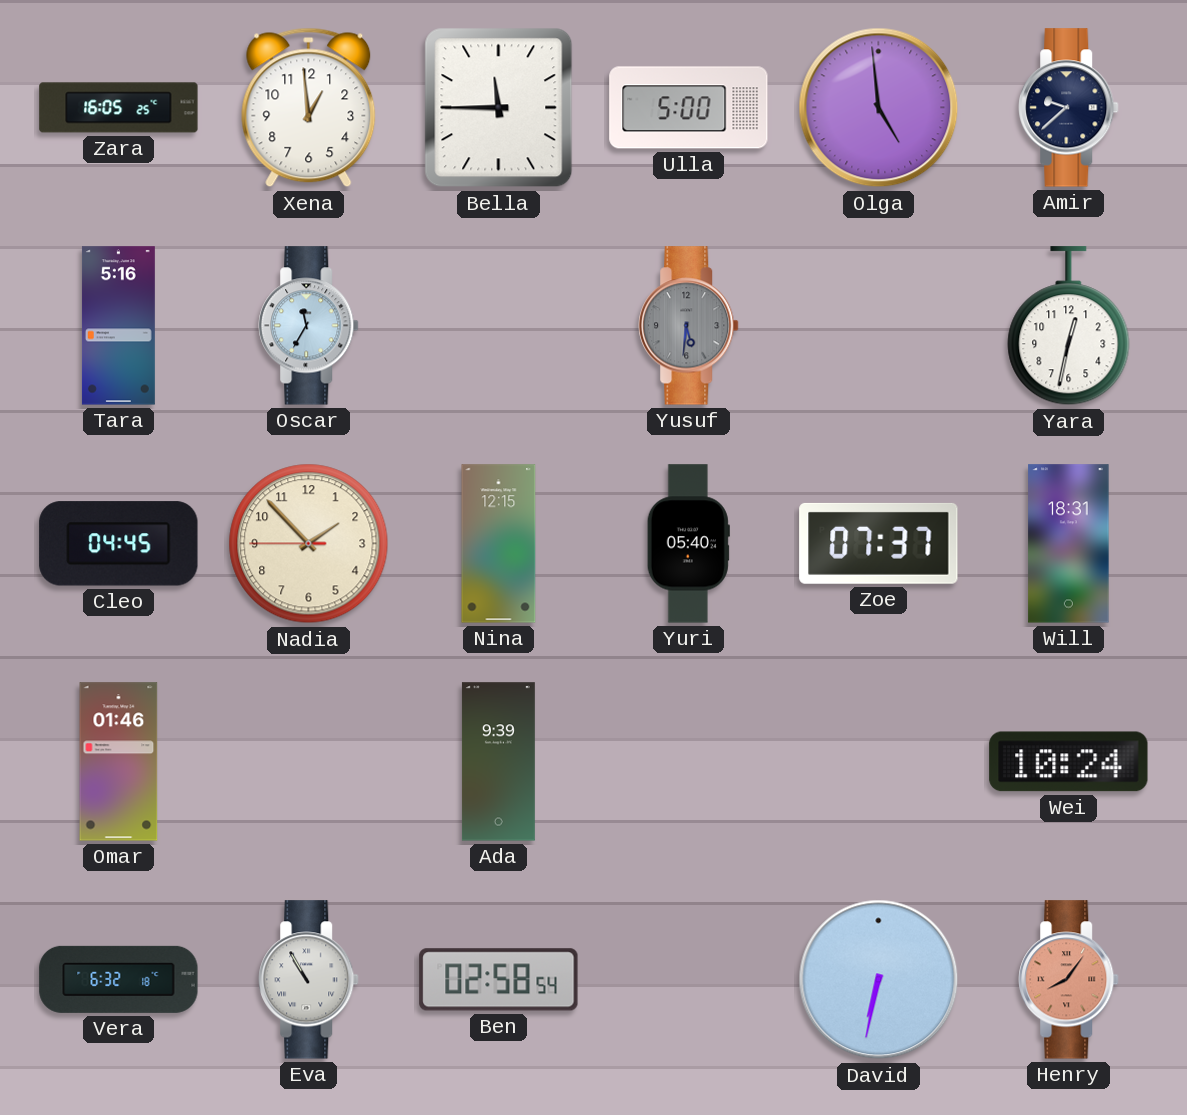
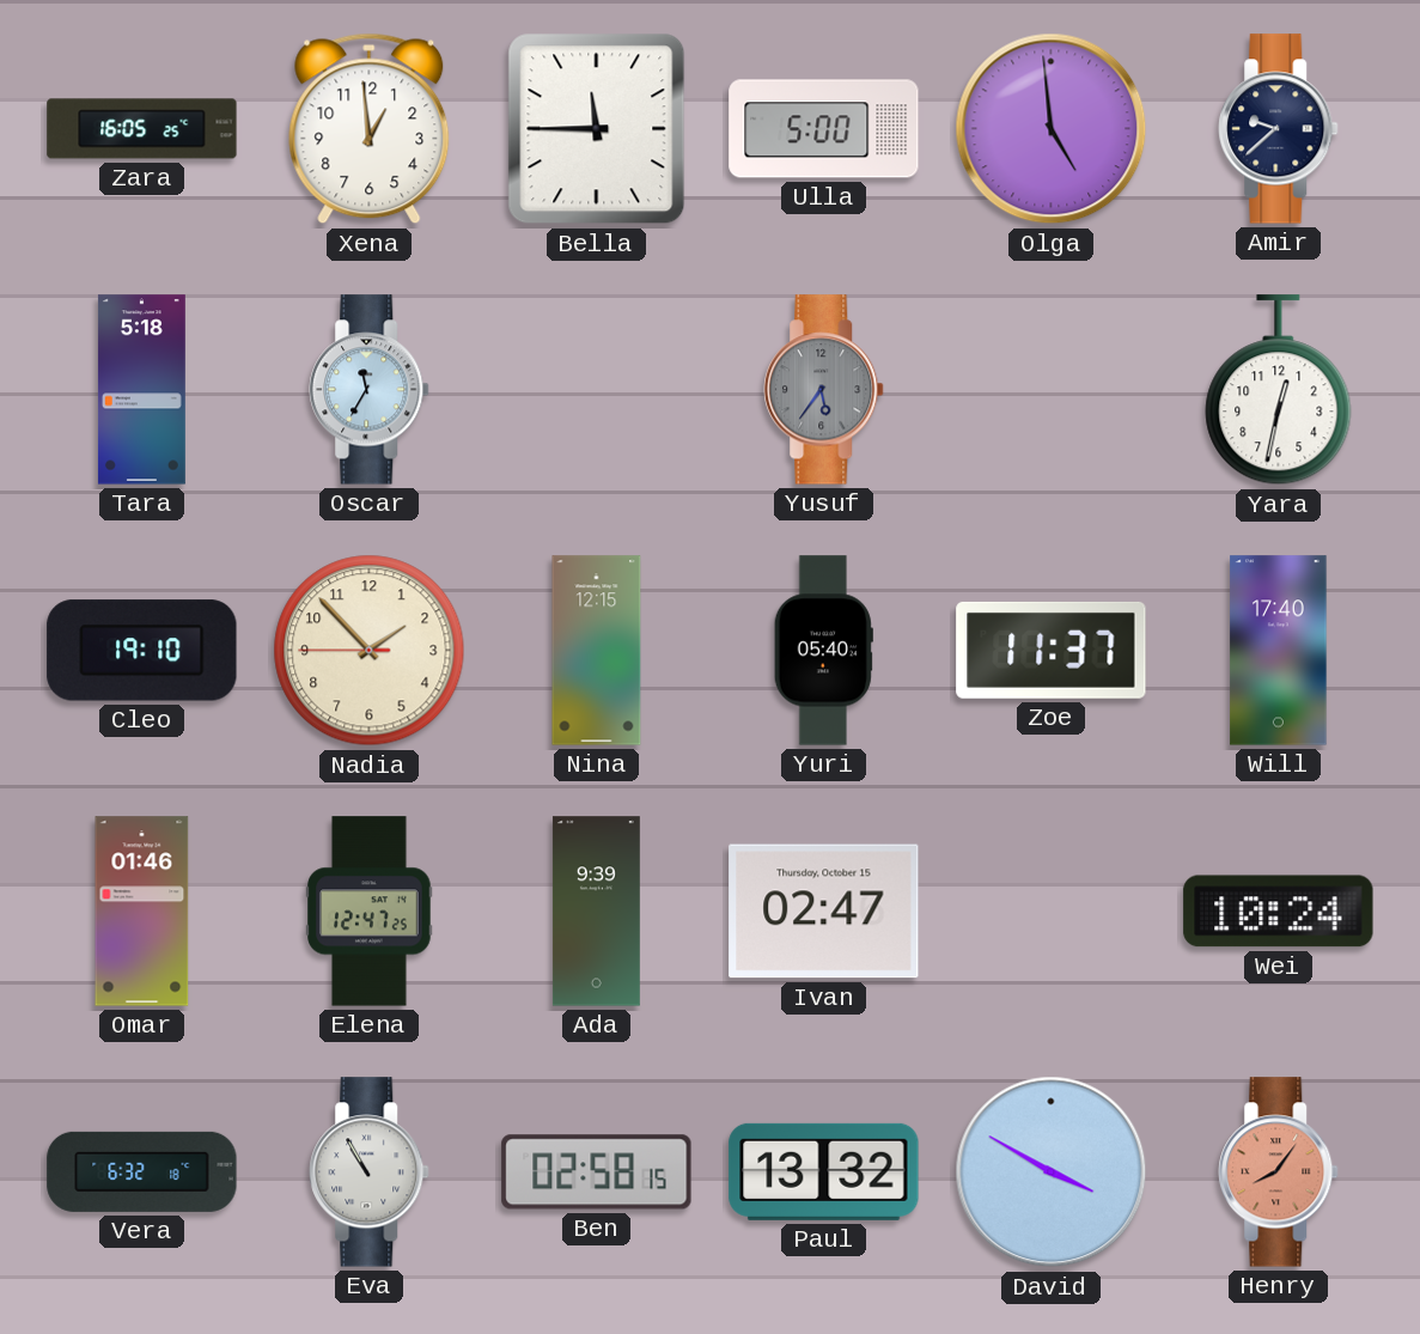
Tara: 5:16 -> 5:18
Yusuf: 5:31 -> 5:36
Cleo: 04:45 -> 19:10
Zoe: 07:37 -> 11:37
Will: 18:31 -> 17:40
Elena: none -> 12:47
Ivan: none -> 02:47
Ben: 02:58:54 -> 02:58:15
Paul: none -> 13:32
David: 6:32 -> 3:50
